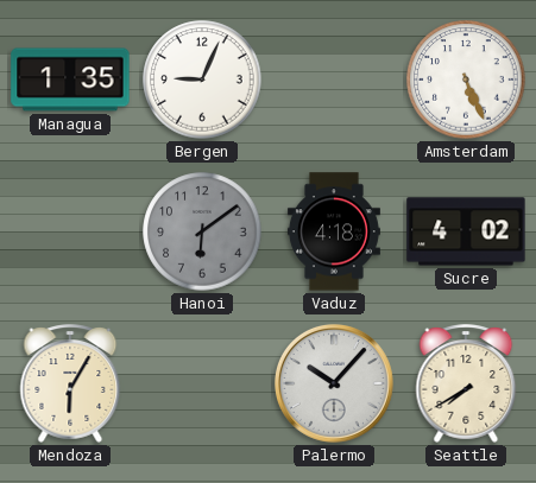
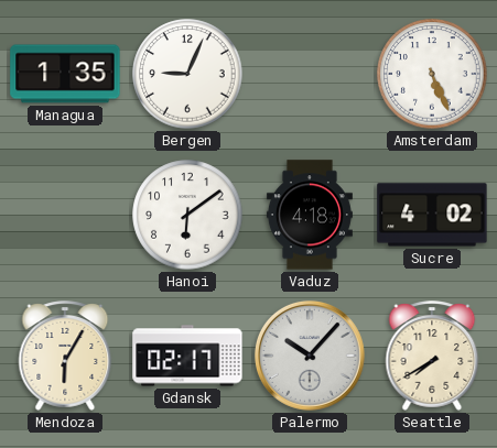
Hanoi dial: grey -> white
Gdansk: none -> 02:17
